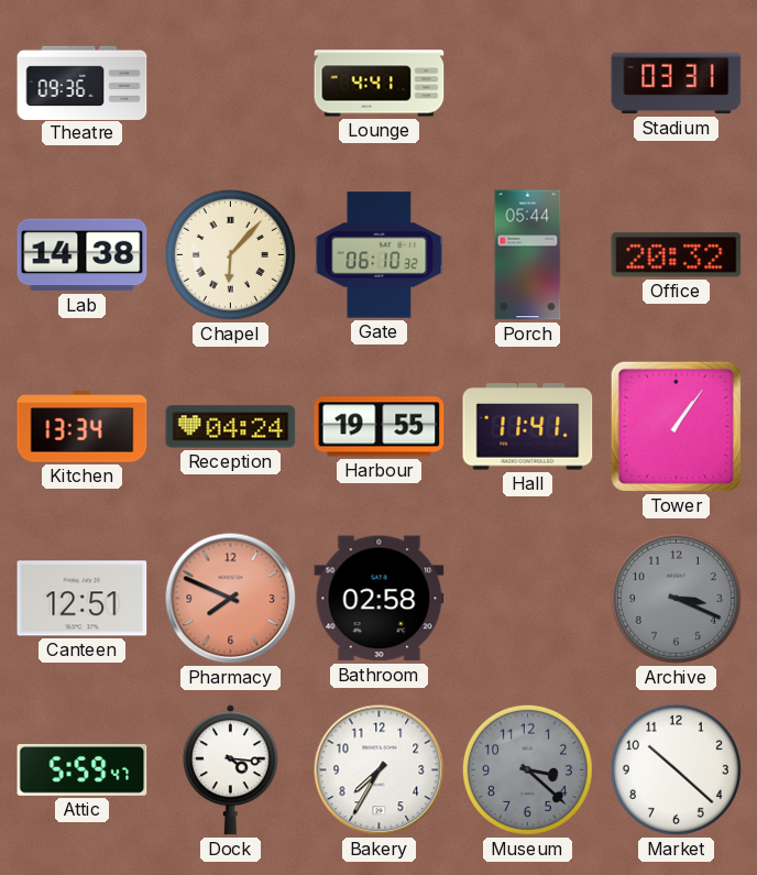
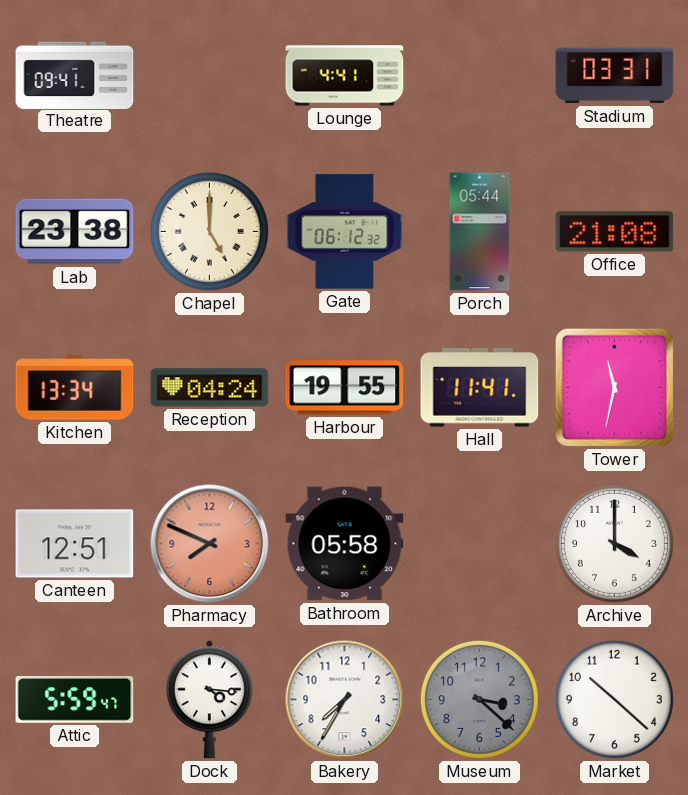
Theatre: 09:36 -> 09:41
Lab: 14:38 -> 23:38
Chapel: 6:07 -> 5:00
Gate: 06:10 -> 06:12
Office: 20:32 -> 21:08
Tower: 1:06 -> 11:32
Bathroom: 02:58 -> 05:58
Archive: 3:19 -> 4:00
Archive dial: grey -> white
